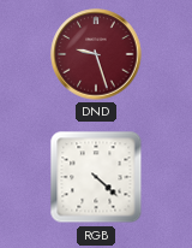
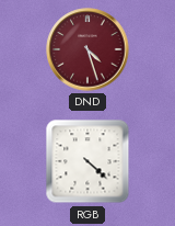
DND: 9:27 -> 4:27
